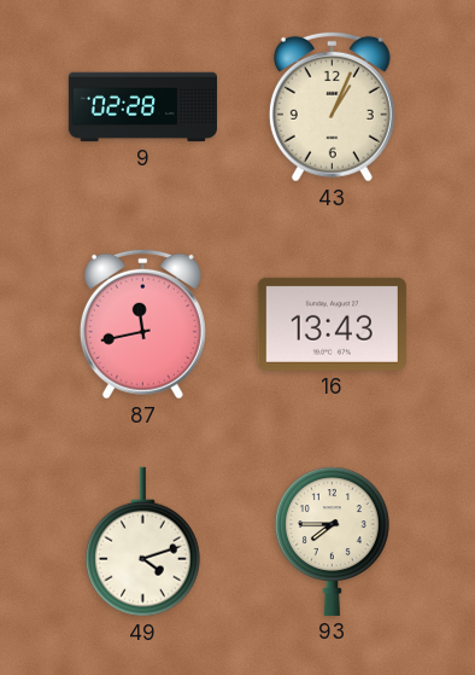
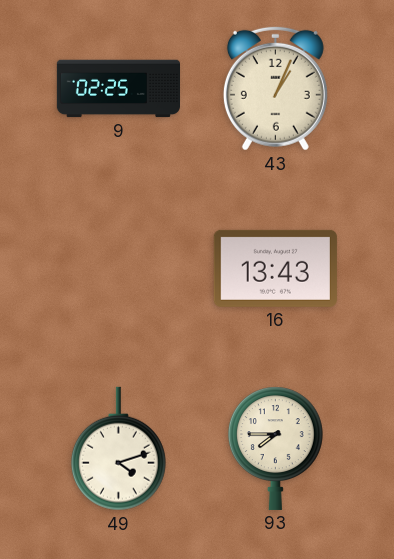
9: 02:28 -> 02:25
87: 11:43 -> none
